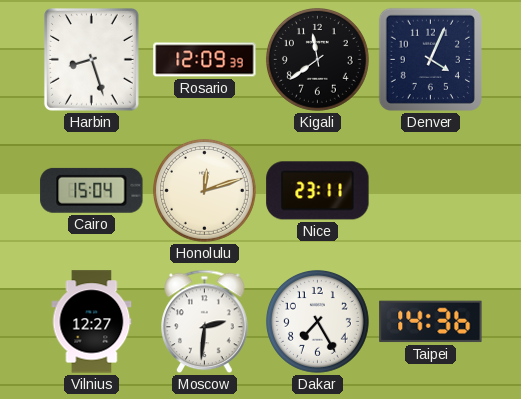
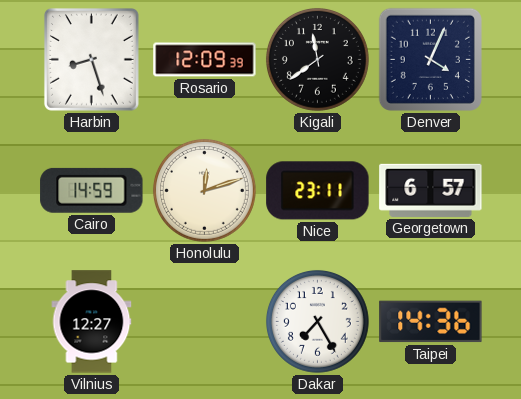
Cairo: 15:04 -> 14:59
Georgetown: none -> 6:57
Moscow: 2:31 -> none
